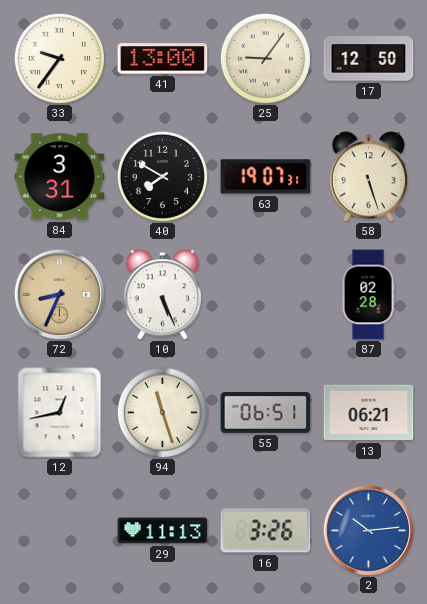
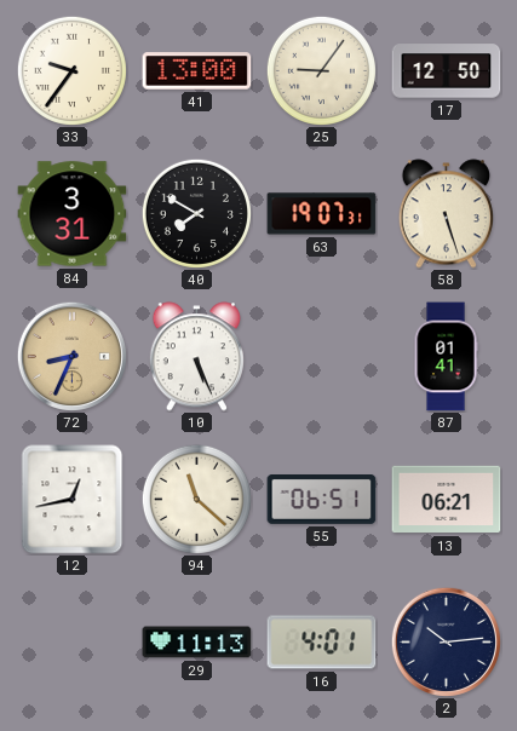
87: 02:28 -> 01:41
94: 11:27 -> 11:22
16: 3:26 -> 4:01
2 dial: blue -> navy
